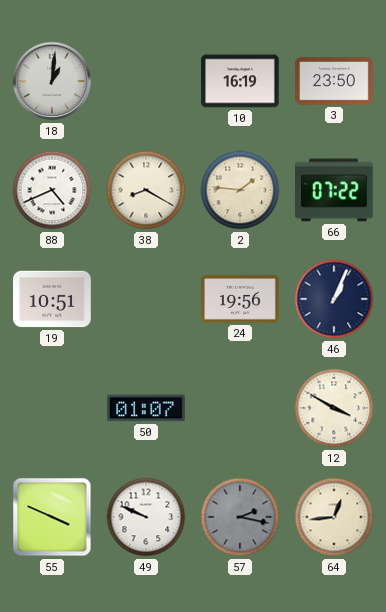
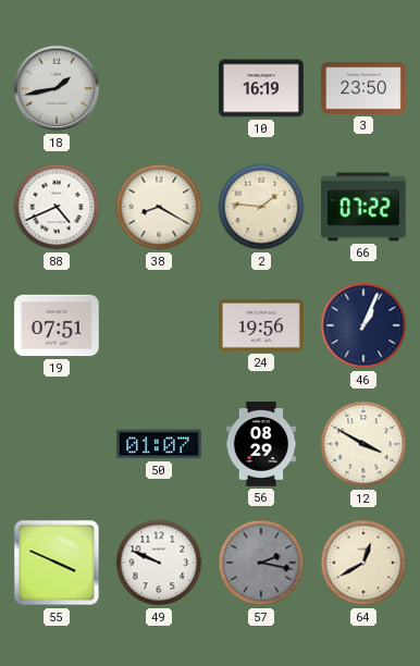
18: 1:01 -> 1:43
19: 10:51 -> 07:51
56: none -> 08:29
64: 12:44 -> 12:40
